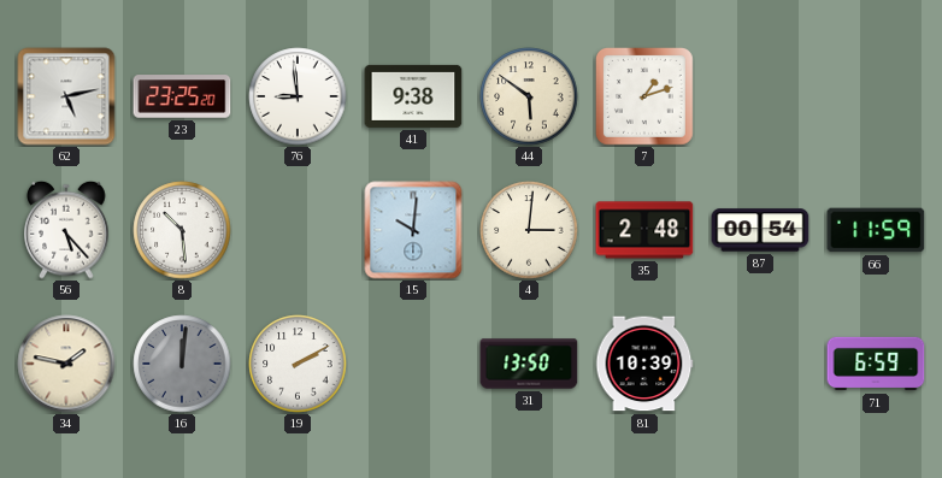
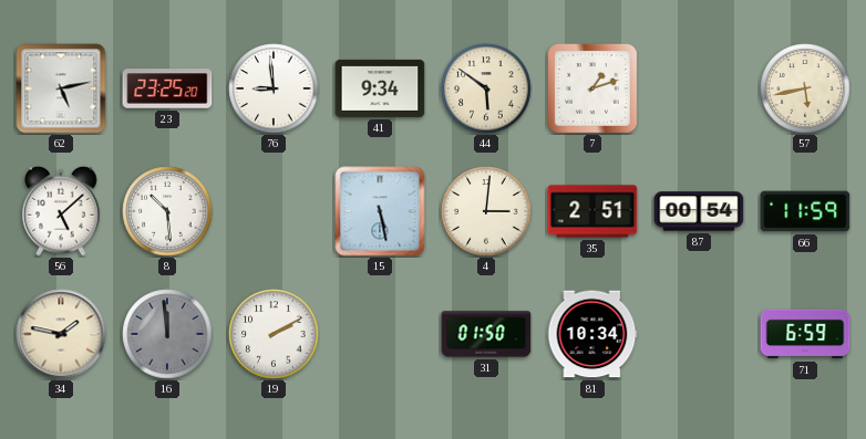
41: 9:38 -> 9:34
57: none -> 5:43
56: 5:23 -> 5:08
15: 10:01 -> 5:28
35: 2:48 -> 2:51
16: 12:01 -> 11:59
31: 13:50 -> 01:50
81: 10:39 -> 10:34
